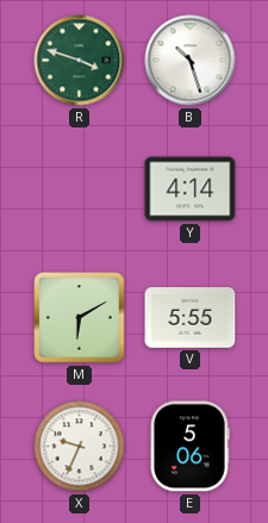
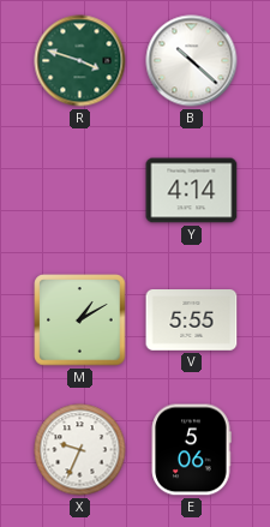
B: 10:27 -> 10:22
M: 6:10 -> 1:10
